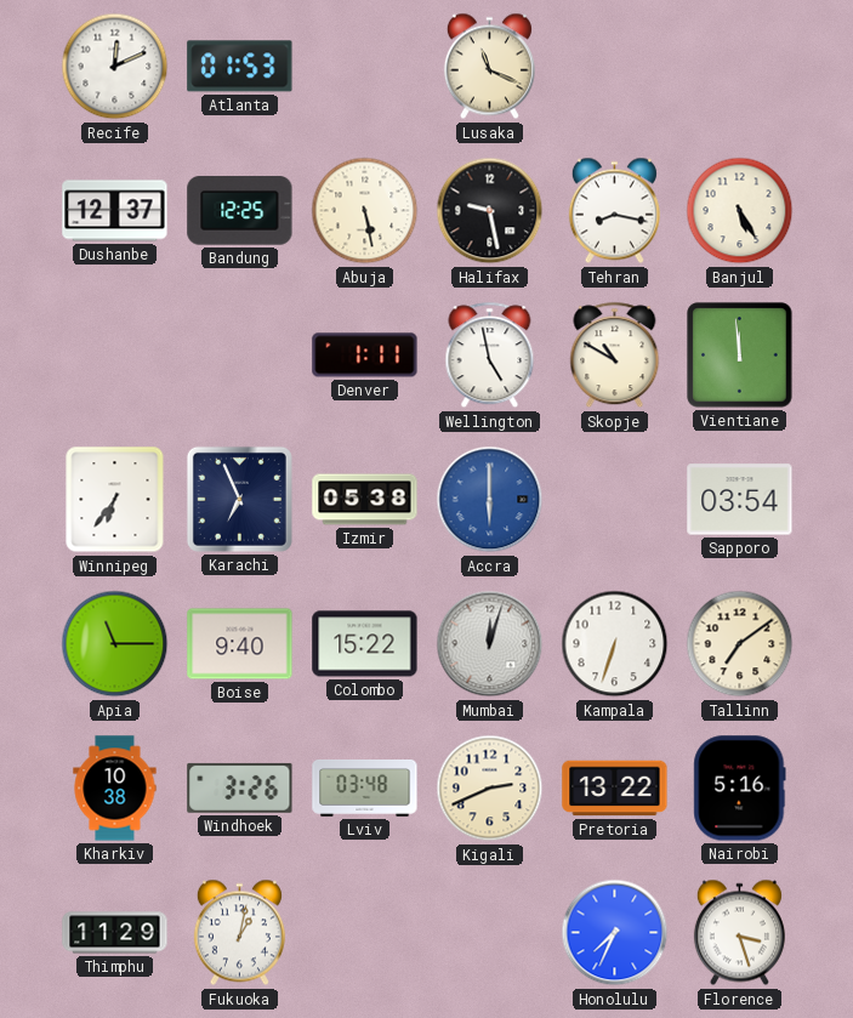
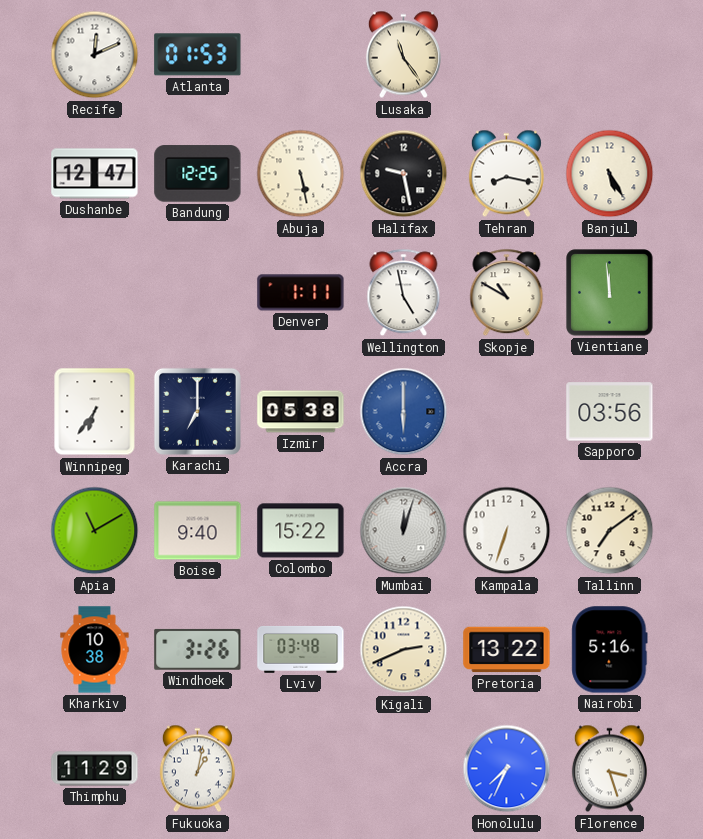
Lusaka: 11:19 -> 11:24
Dushanbe: 12:37 -> 12:47
Karachi: 6:56 -> 7:00
Sapporo: 03:54 -> 03:56
Apia: 11:15 -> 11:10
